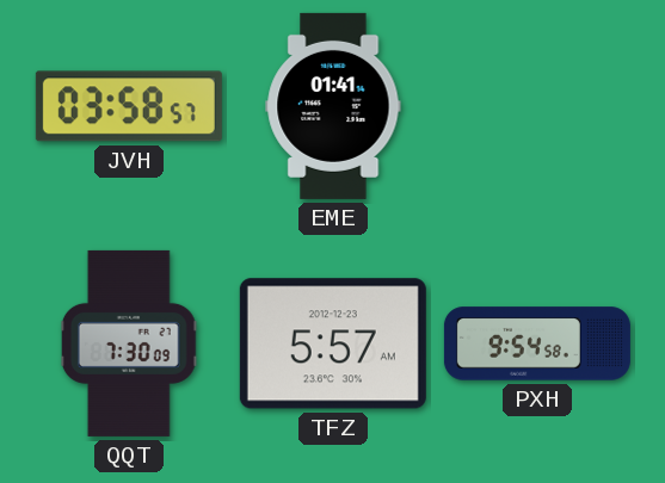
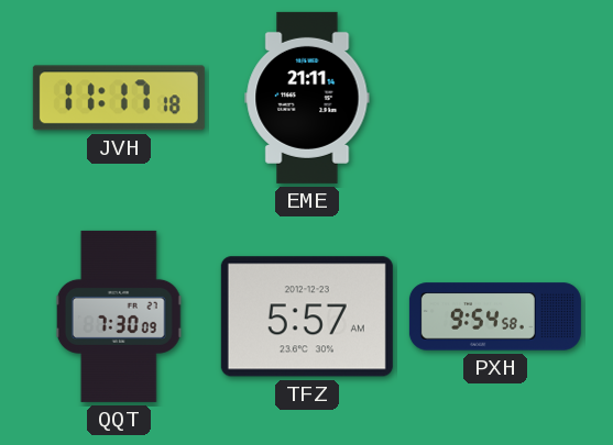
JVH: 03:58 -> 11:17
EME: 01:41 -> 21:11
